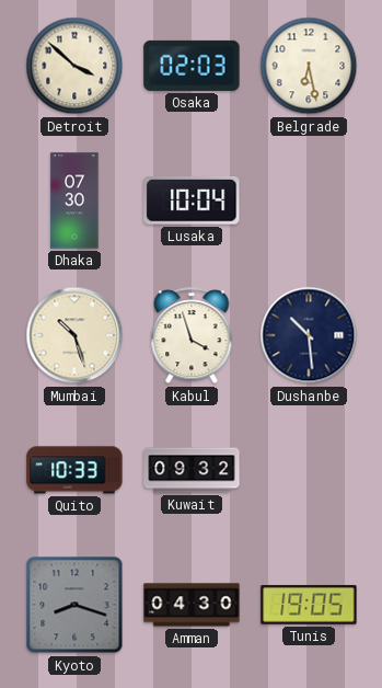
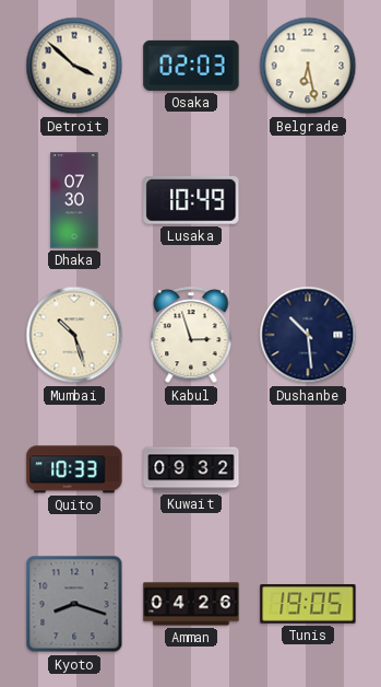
Lusaka: 10:04 -> 10:49
Kabul: 3:57 -> 2:57
Amman: 04:30 -> 04:26
